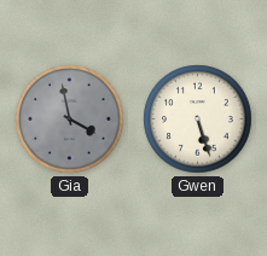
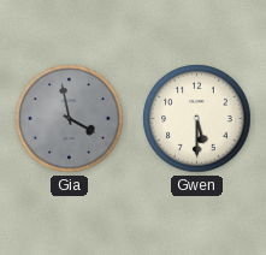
Gwen: 5:27 -> 5:30
